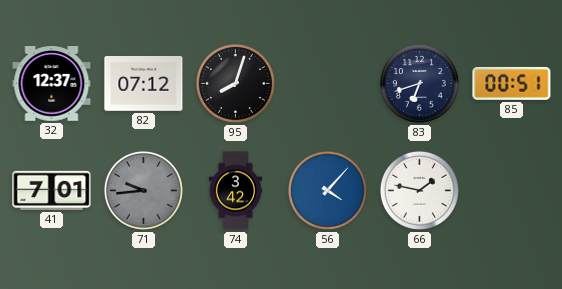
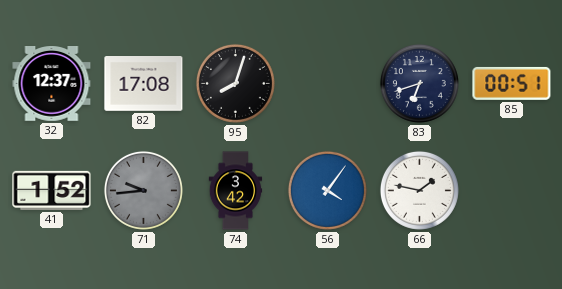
82: 07:12 -> 17:08
41: 7:01 -> 1:52
56: 4:07 -> 4:06
